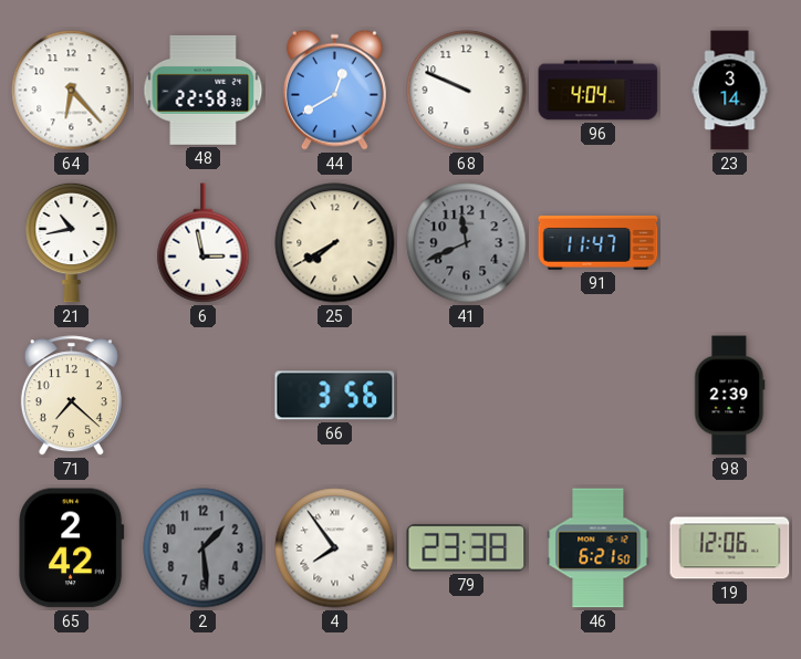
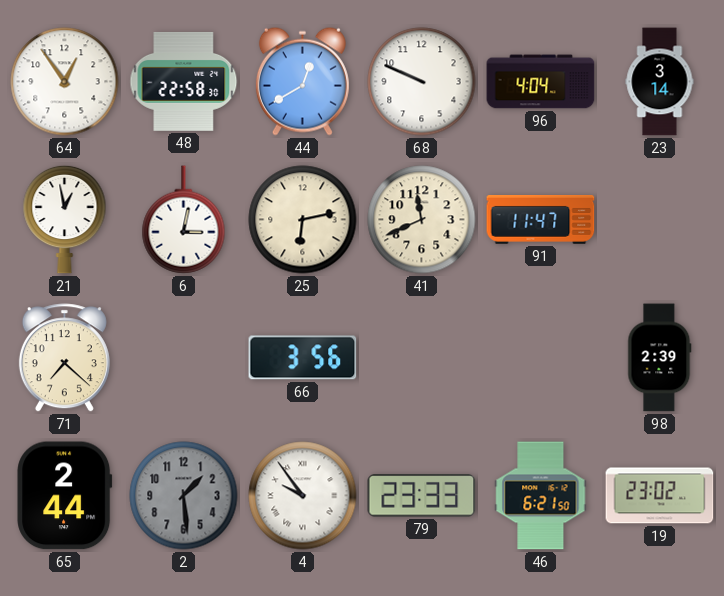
64: 6:23 -> 12:54
21: 10:43 -> 12:58
6: 2:58 -> 3:02
25: 7:40 -> 6:13
41 dial: grey -> cream
65: 2:42 -> 2:44
4: 7:54 -> 9:54
79: 23:38 -> 23:33
19: 12:06 -> 23:02
